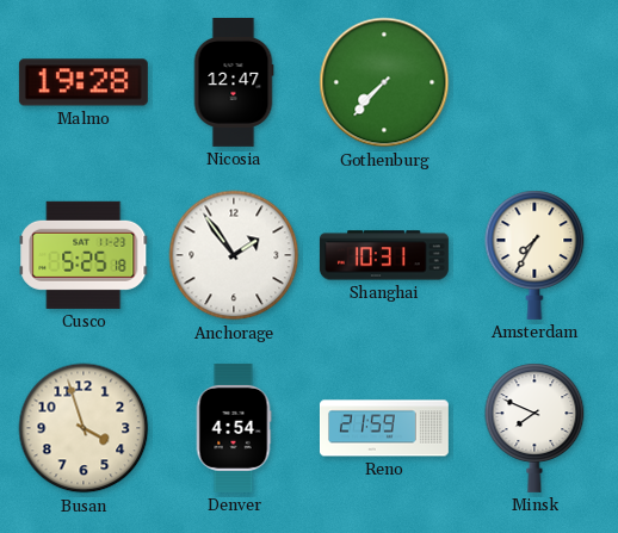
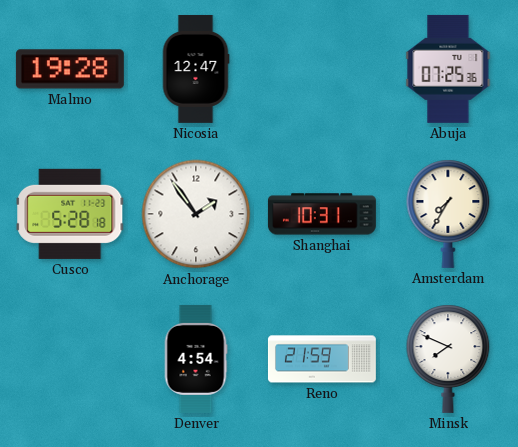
Gothenburg: 7:37 -> none
Abuja: none -> 07:25
Cusco: 5:25 -> 5:28
Busan: 3:57 -> none
